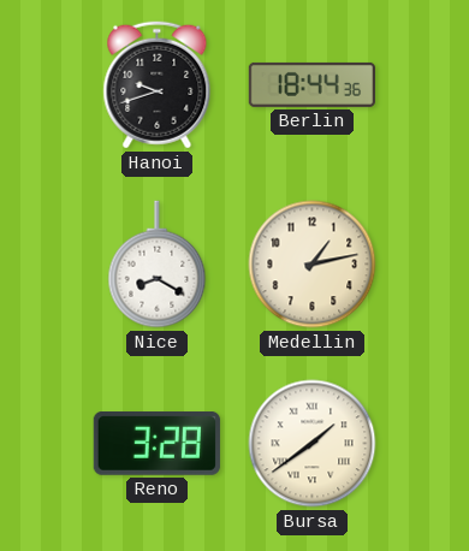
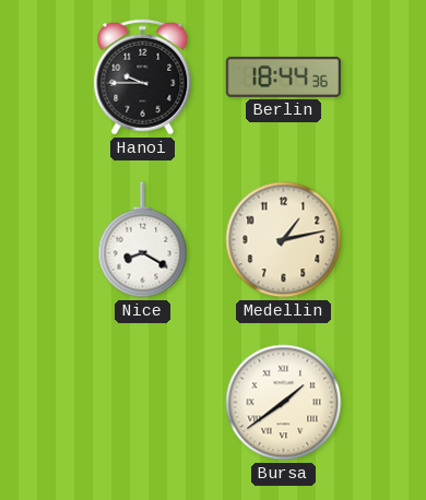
Hanoi: 9:42 -> 9:45
Reno: 3:28 -> none
